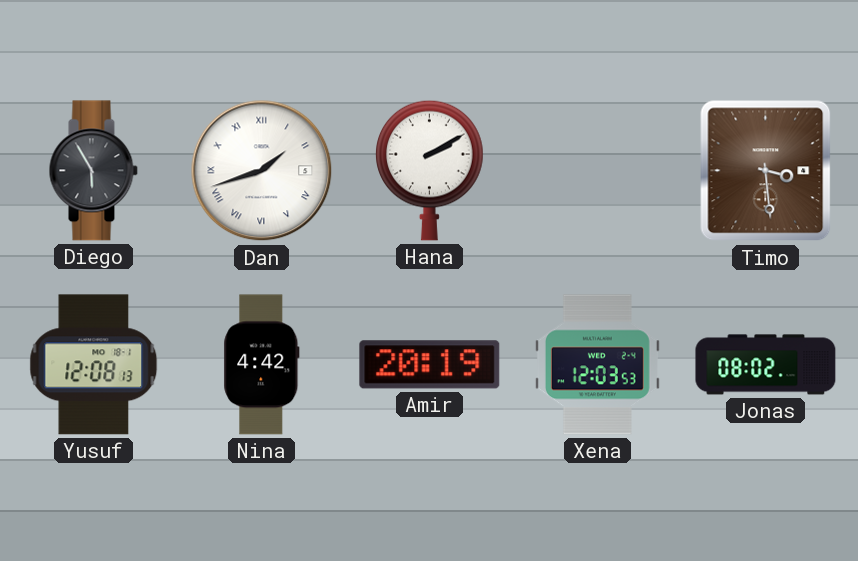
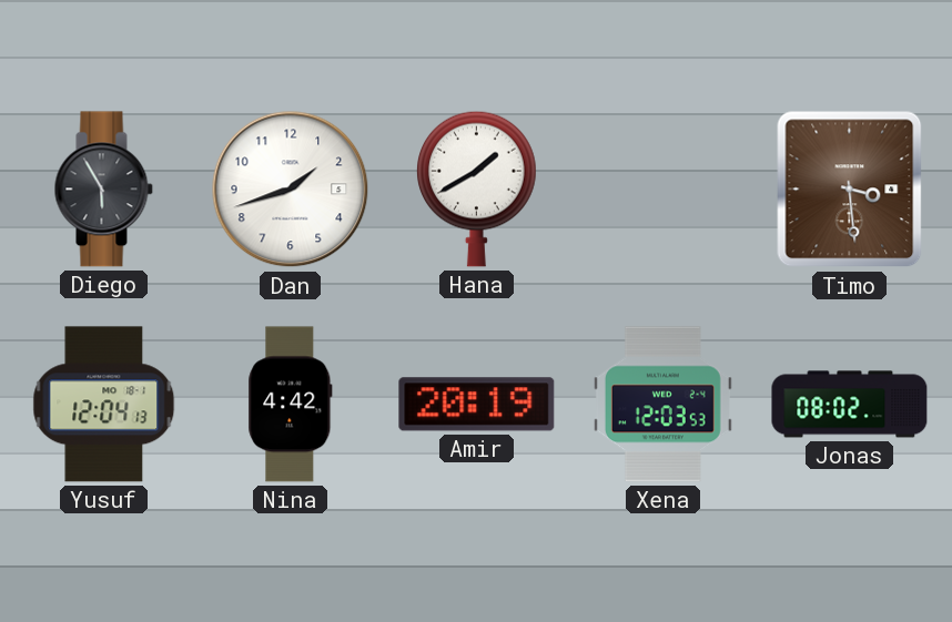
Dan numerals: Roman -> Arabic
Hana: 2:10 -> 1:40
Yusuf: 12:08 -> 12:04
